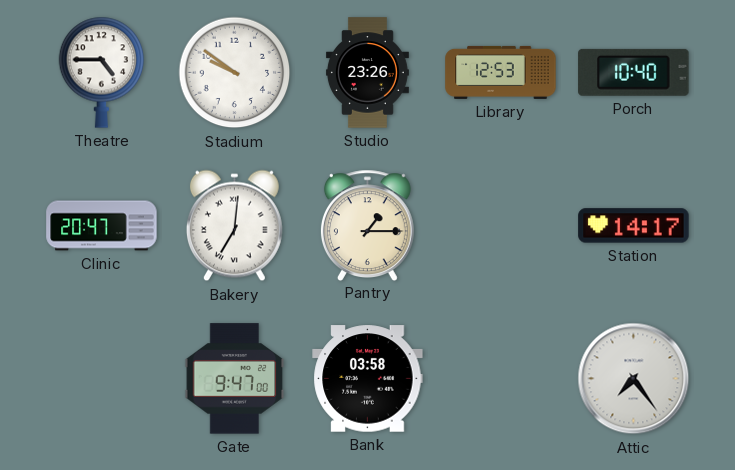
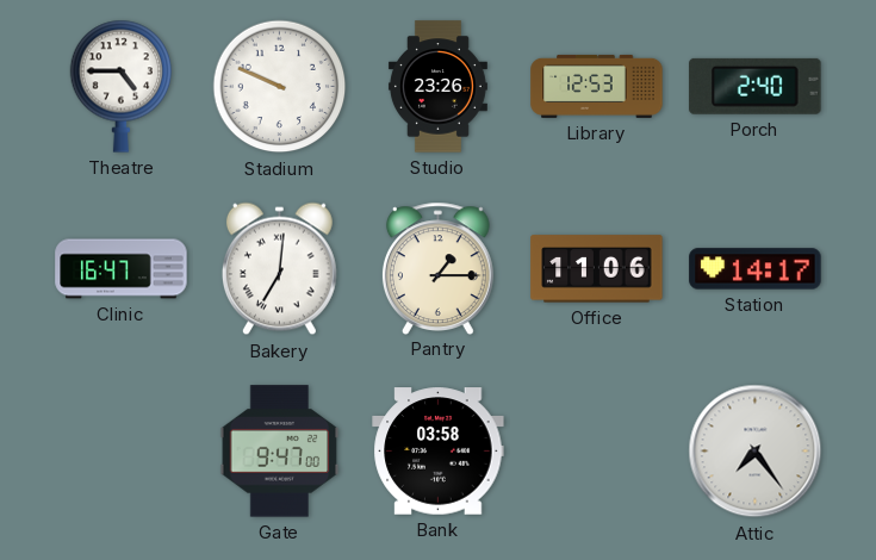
Stadium: 9:51 -> 9:49
Porch: 10:40 -> 2:40
Clinic: 20:47 -> 16:47
Office: none -> 11:06
